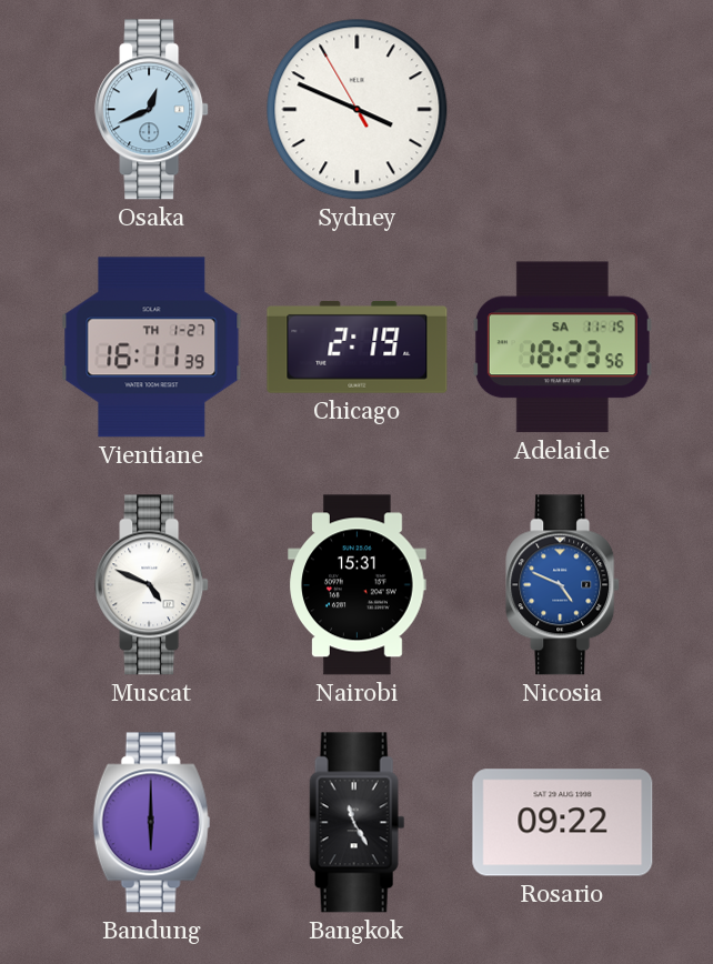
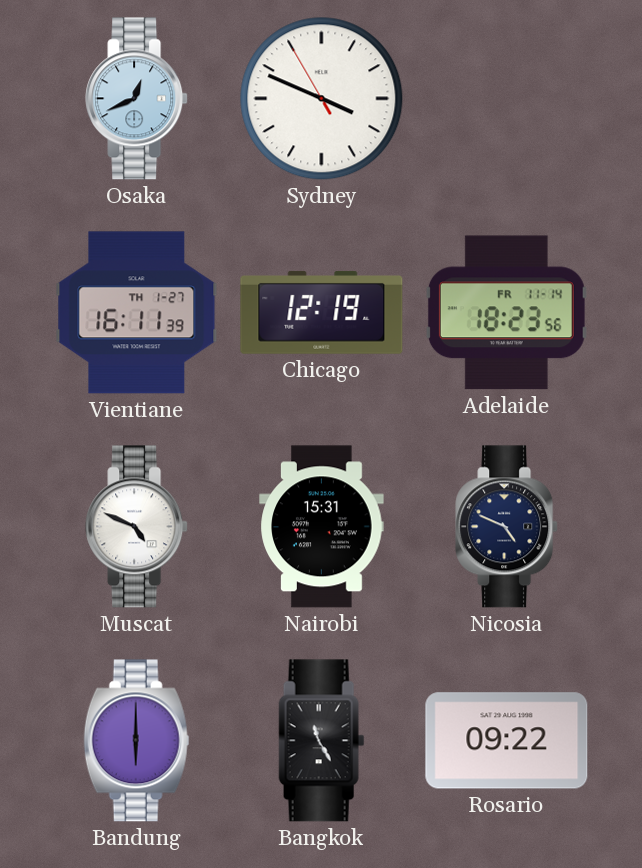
Chicago: 2:19 -> 12:19
Adelaide date: SA 11-15 -> FR 11-14
Nicosia dial: blue -> navy
